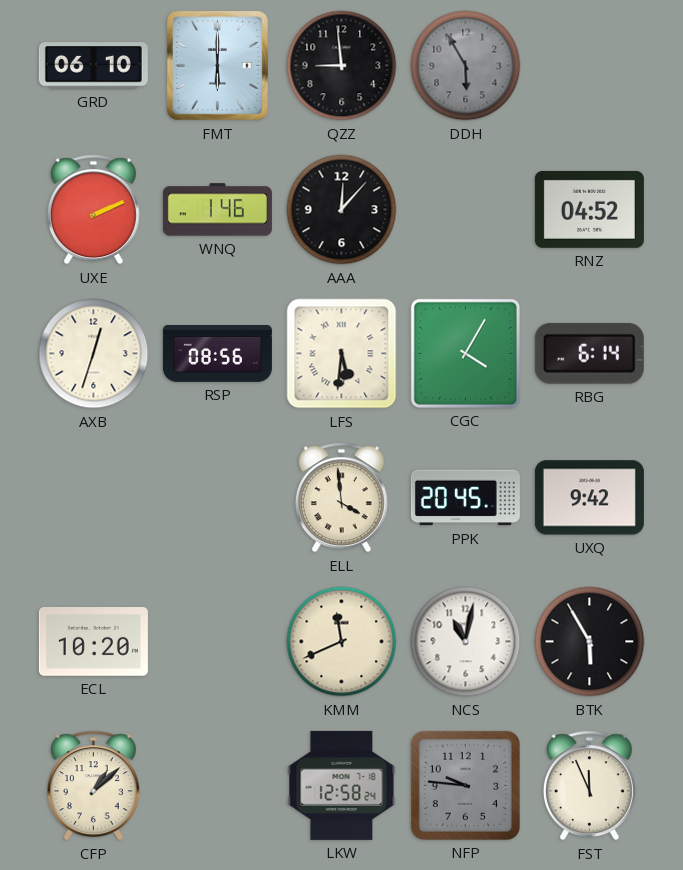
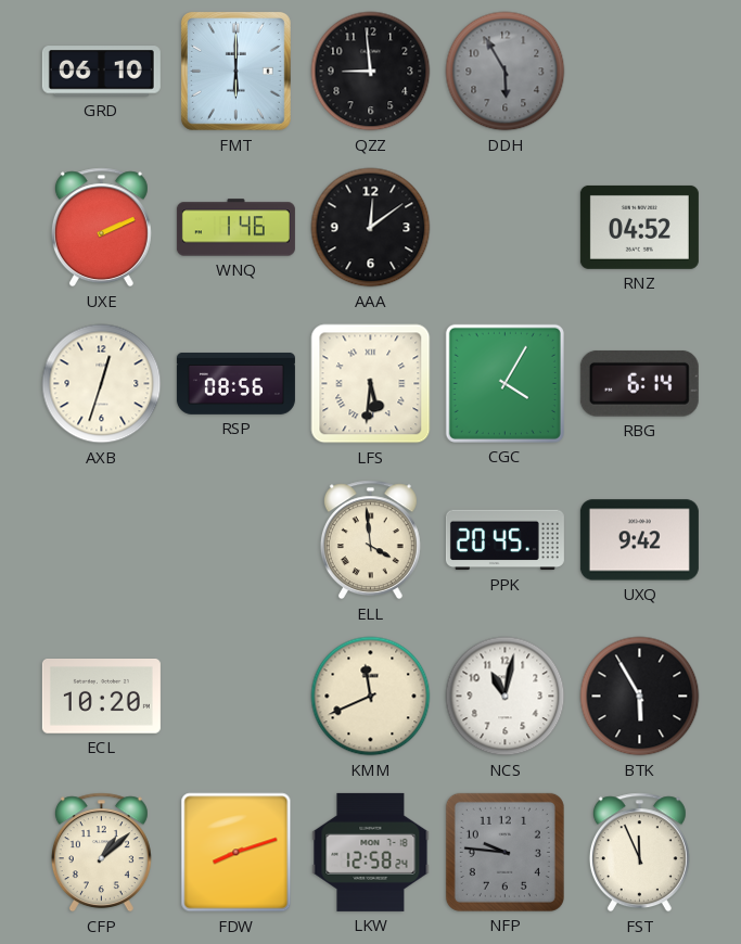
AAA: 12:07 -> 12:09
FDW: none -> 8:12
